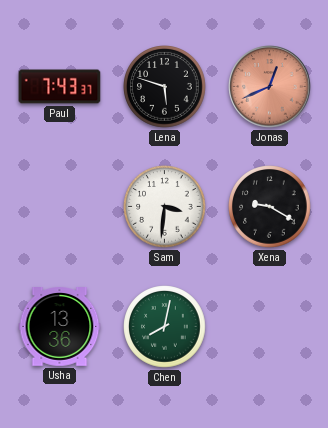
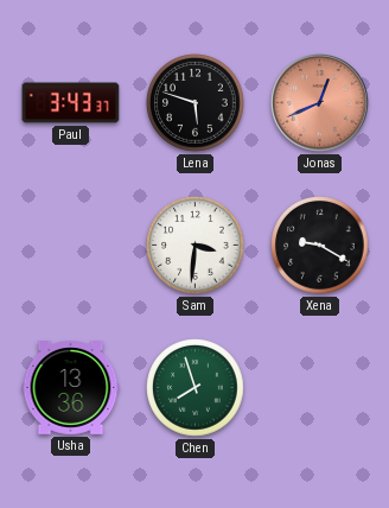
Paul: 7:43 -> 3:43
Chen: 8:02 -> 7:57
